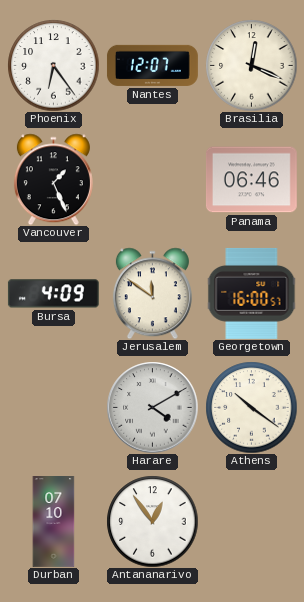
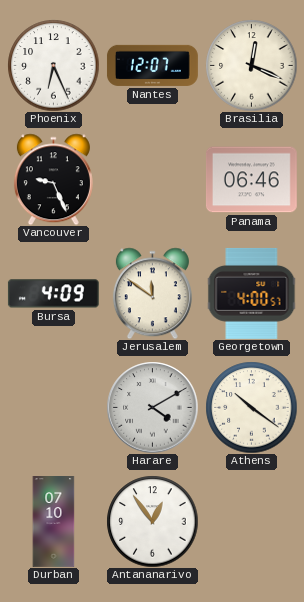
Phoenix: 6:24 -> 6:26
Vancouver: 1:26 -> 9:26
Georgetown: 16:00 -> 4:00
